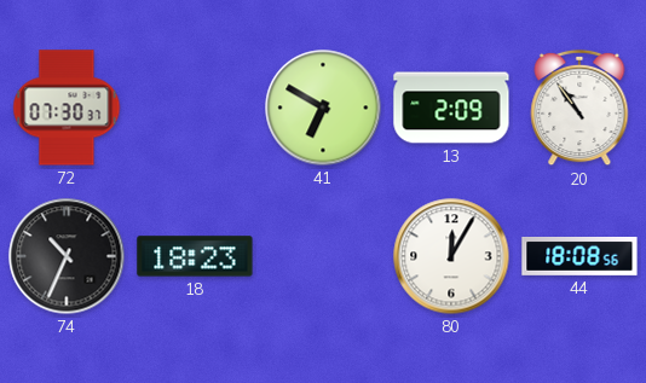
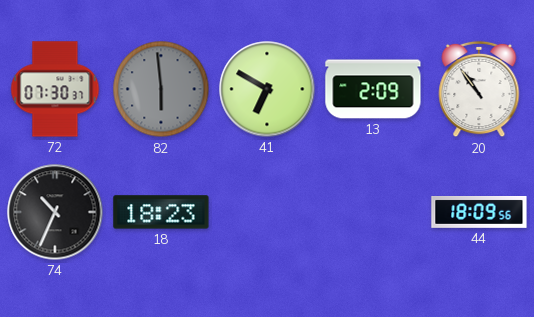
82: none -> 5:59
80: 12:05 -> none
44: 18:08 -> 18:09
